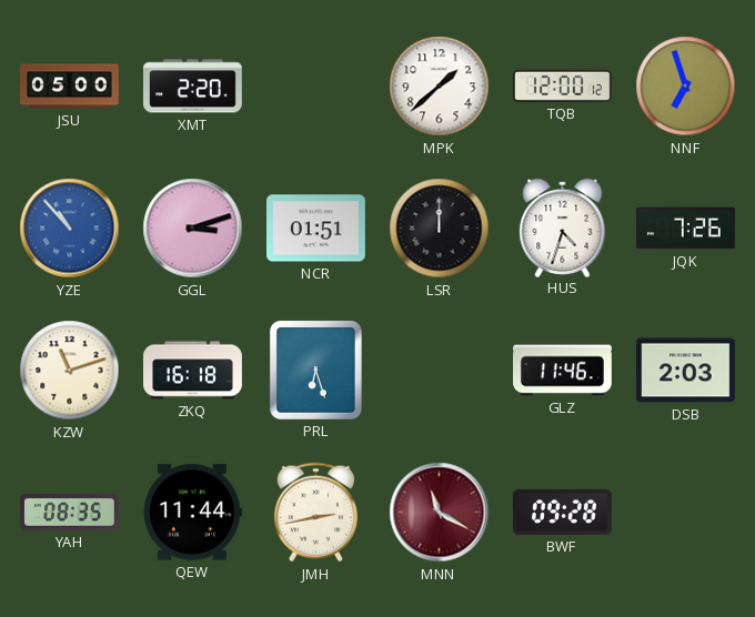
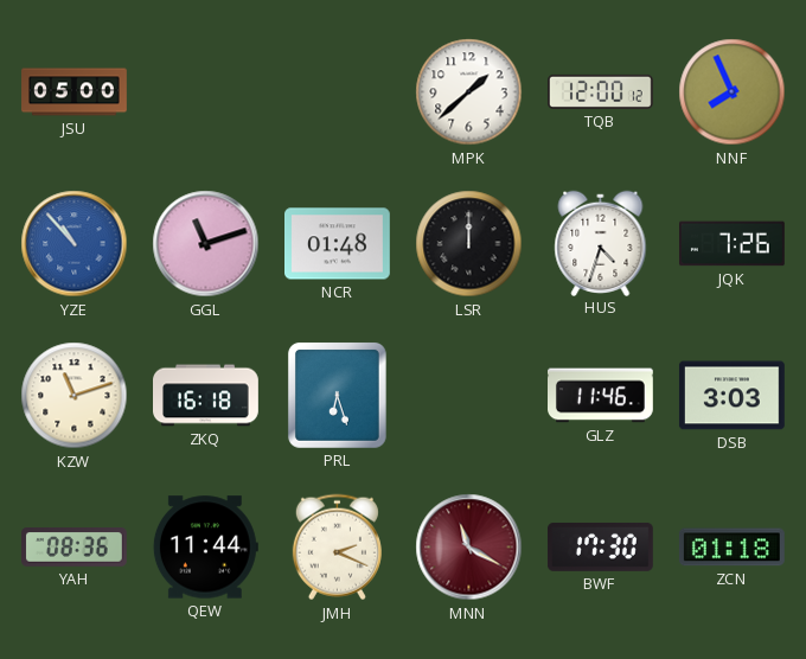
XMT: 2:20 -> none
NNF: 6:57 -> 7:56
GGL: 3:12 -> 11:12
NCR: 01:51 -> 01:48
DSB: 2:03 -> 3:03
YAH: 08:35 -> 08:36
JMH: 2:43 -> 2:19
BWF: 09:28 -> 17:30
ZCN: none -> 01:18
